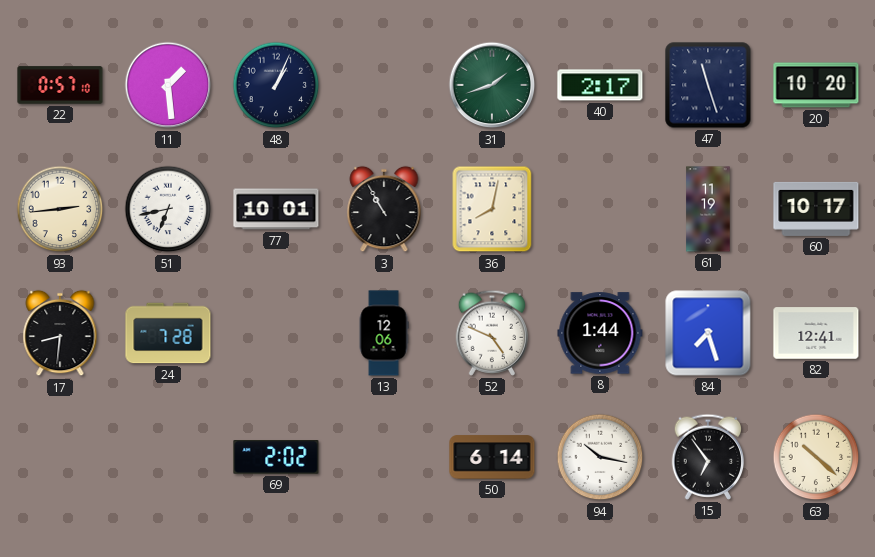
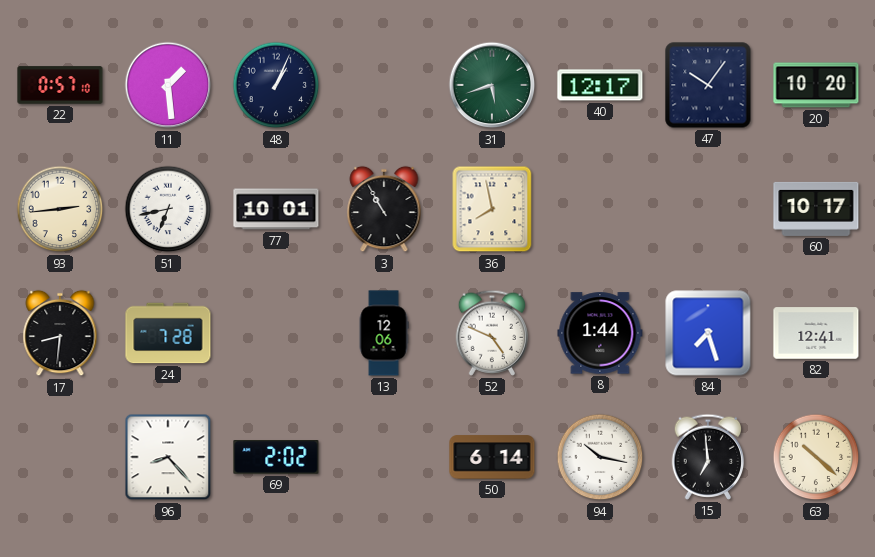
31: 1:42 -> 5:42
40: 2:17 -> 12:17
47: 11:27 -> 10:06
36: 8:02 -> 7:58
61: 11:19 -> none
96: none -> 8:23
15: 6:54 -> 6:59
